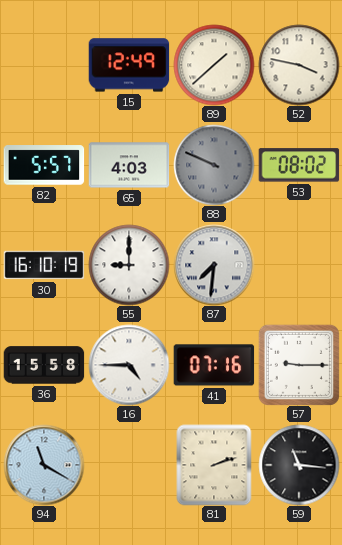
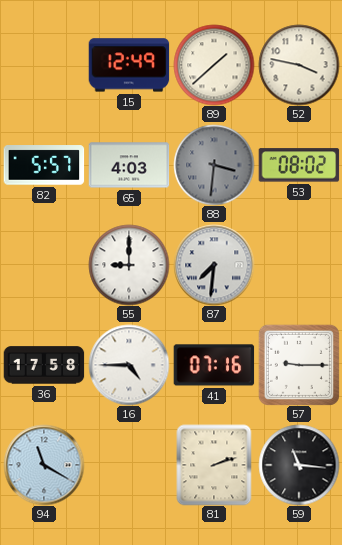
88: 9:49 -> 3:31
30: 16:10 -> none
36: 15:58 -> 17:58
